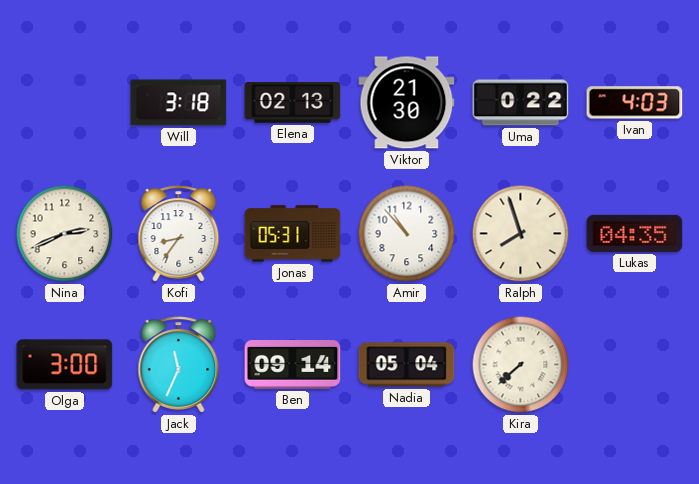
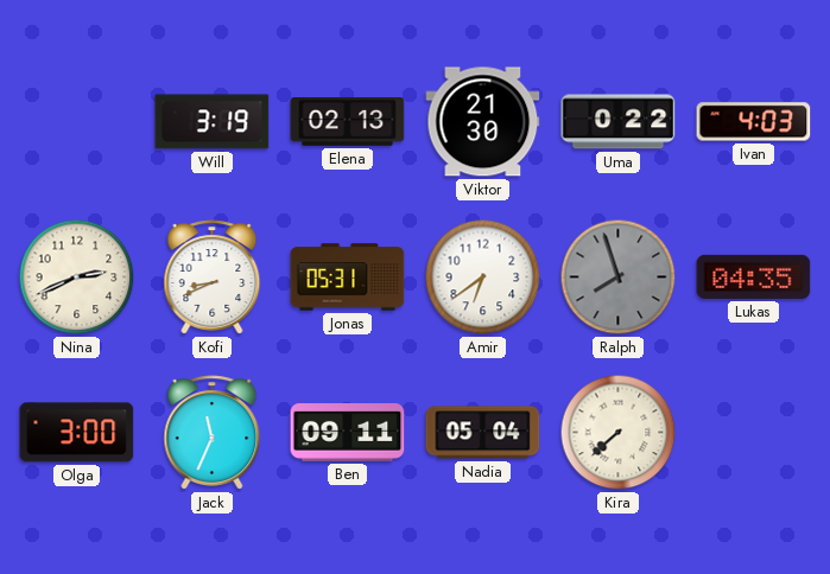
Will: 3:18 -> 3:19
Kofi: 8:36 -> 8:41
Amir: 10:53 -> 6:39
Ralph dial: cream -> grey
Ben: 09:14 -> 09:11
